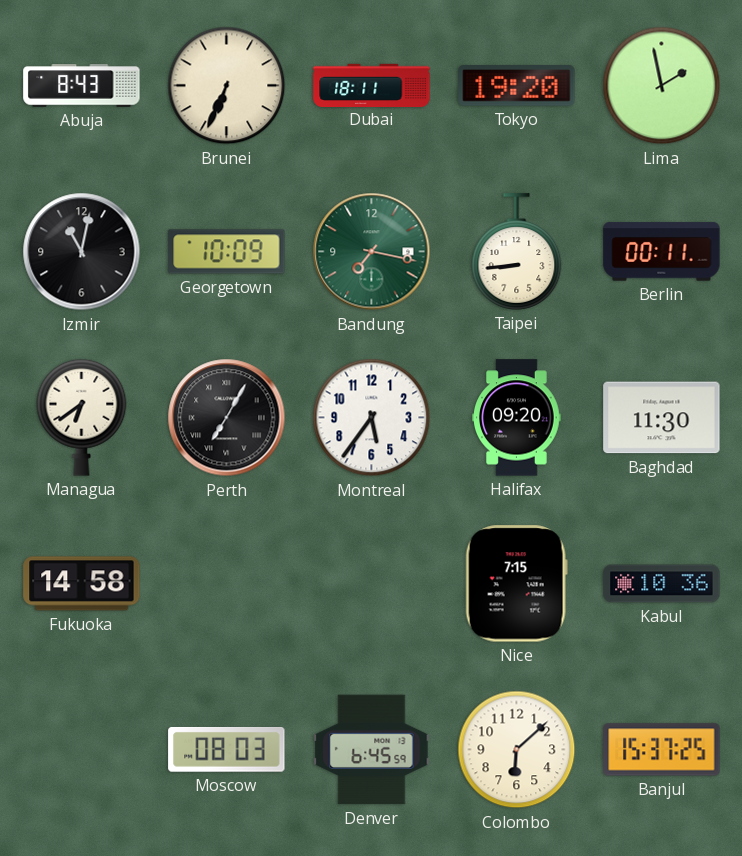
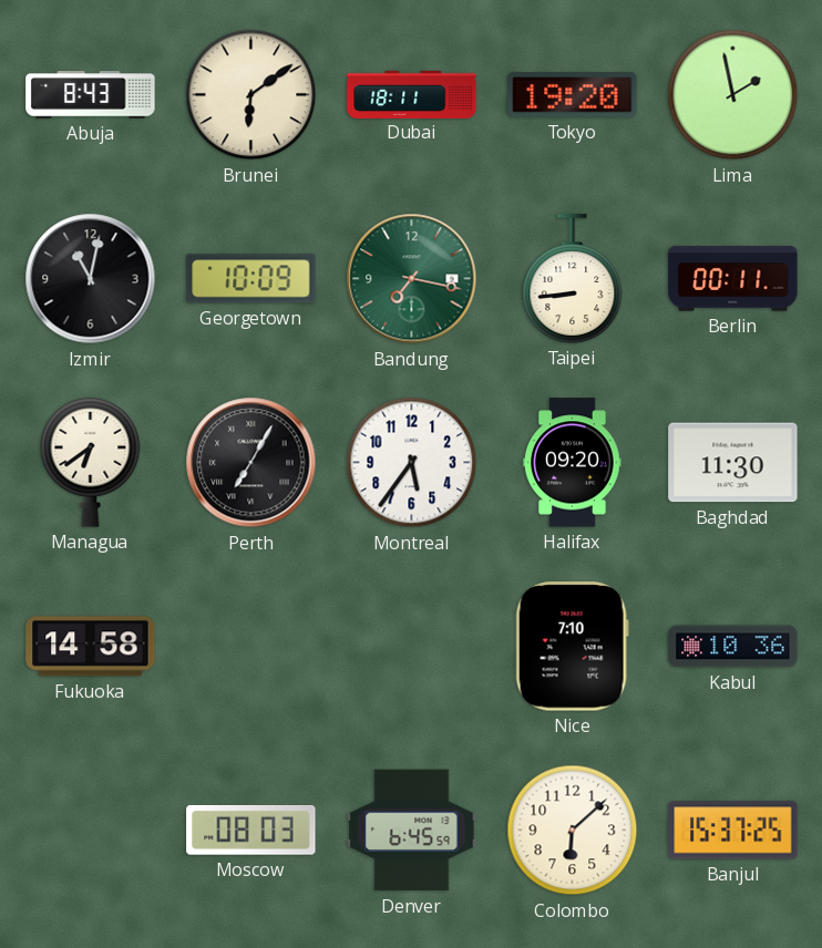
Brunei: 6:34 -> 6:09
Nice: 7:15 -> 7:10
